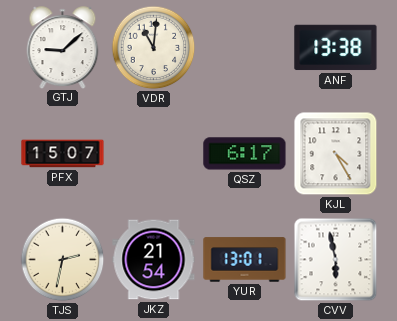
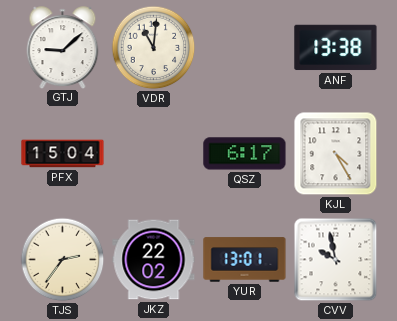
PFX: 15:07 -> 15:04
TJS: 2:32 -> 2:36
JKZ: 21:54 -> 22:02
CVV: 5:58 -> 9:58
